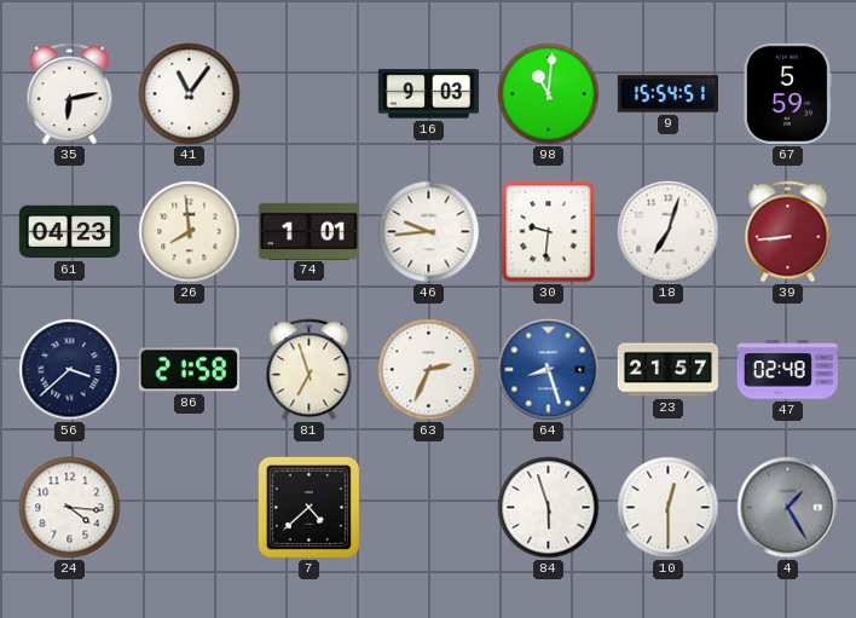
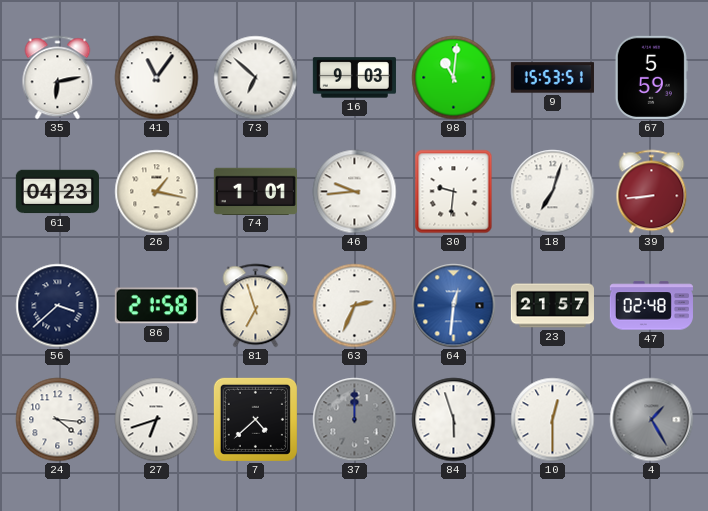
73: none -> 6:52
9: 15:54 -> 15:53
26: 7:59 -> 1:17
64: 8:27 -> 12:31
27: none -> 6:42
37: none -> 12:00
